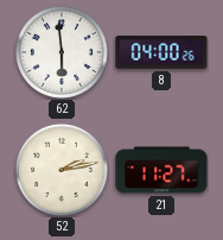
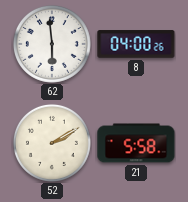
52: 2:13 -> 2:10
21: 11:27 -> 5:58
